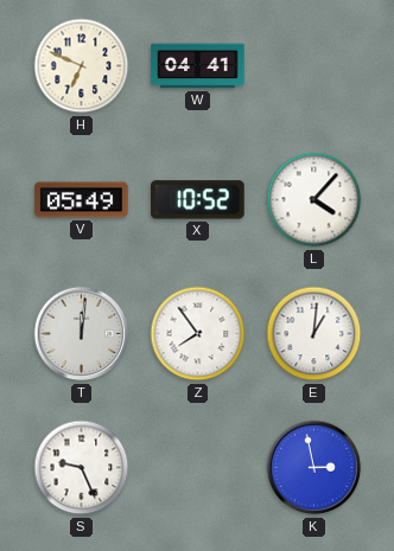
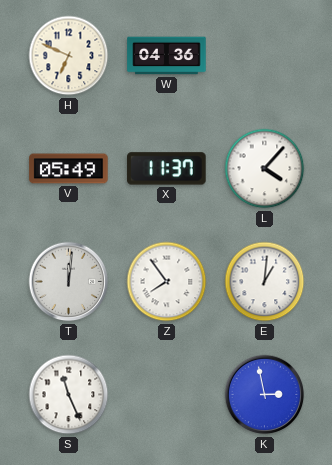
W: 04:41 -> 04:36
X: 10:52 -> 11:37
S: 9:26 -> 11:26
